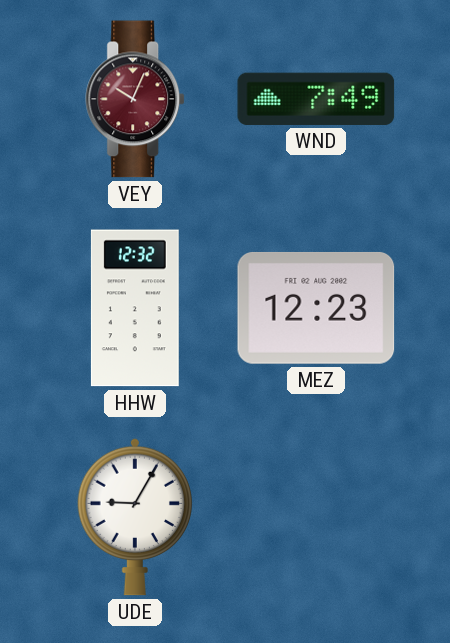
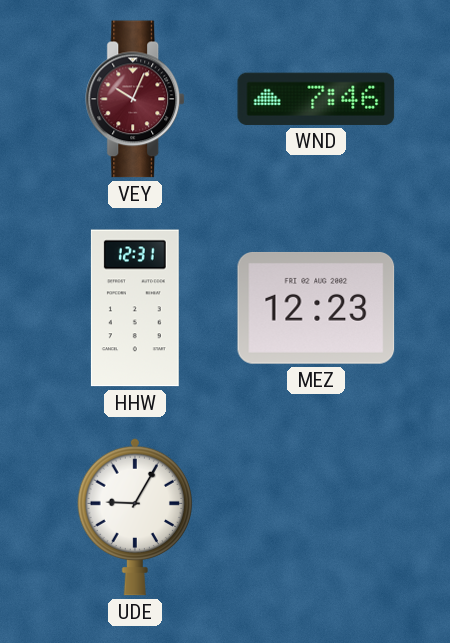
WND: 7:49 -> 7:46
HHW: 12:32 -> 12:31
